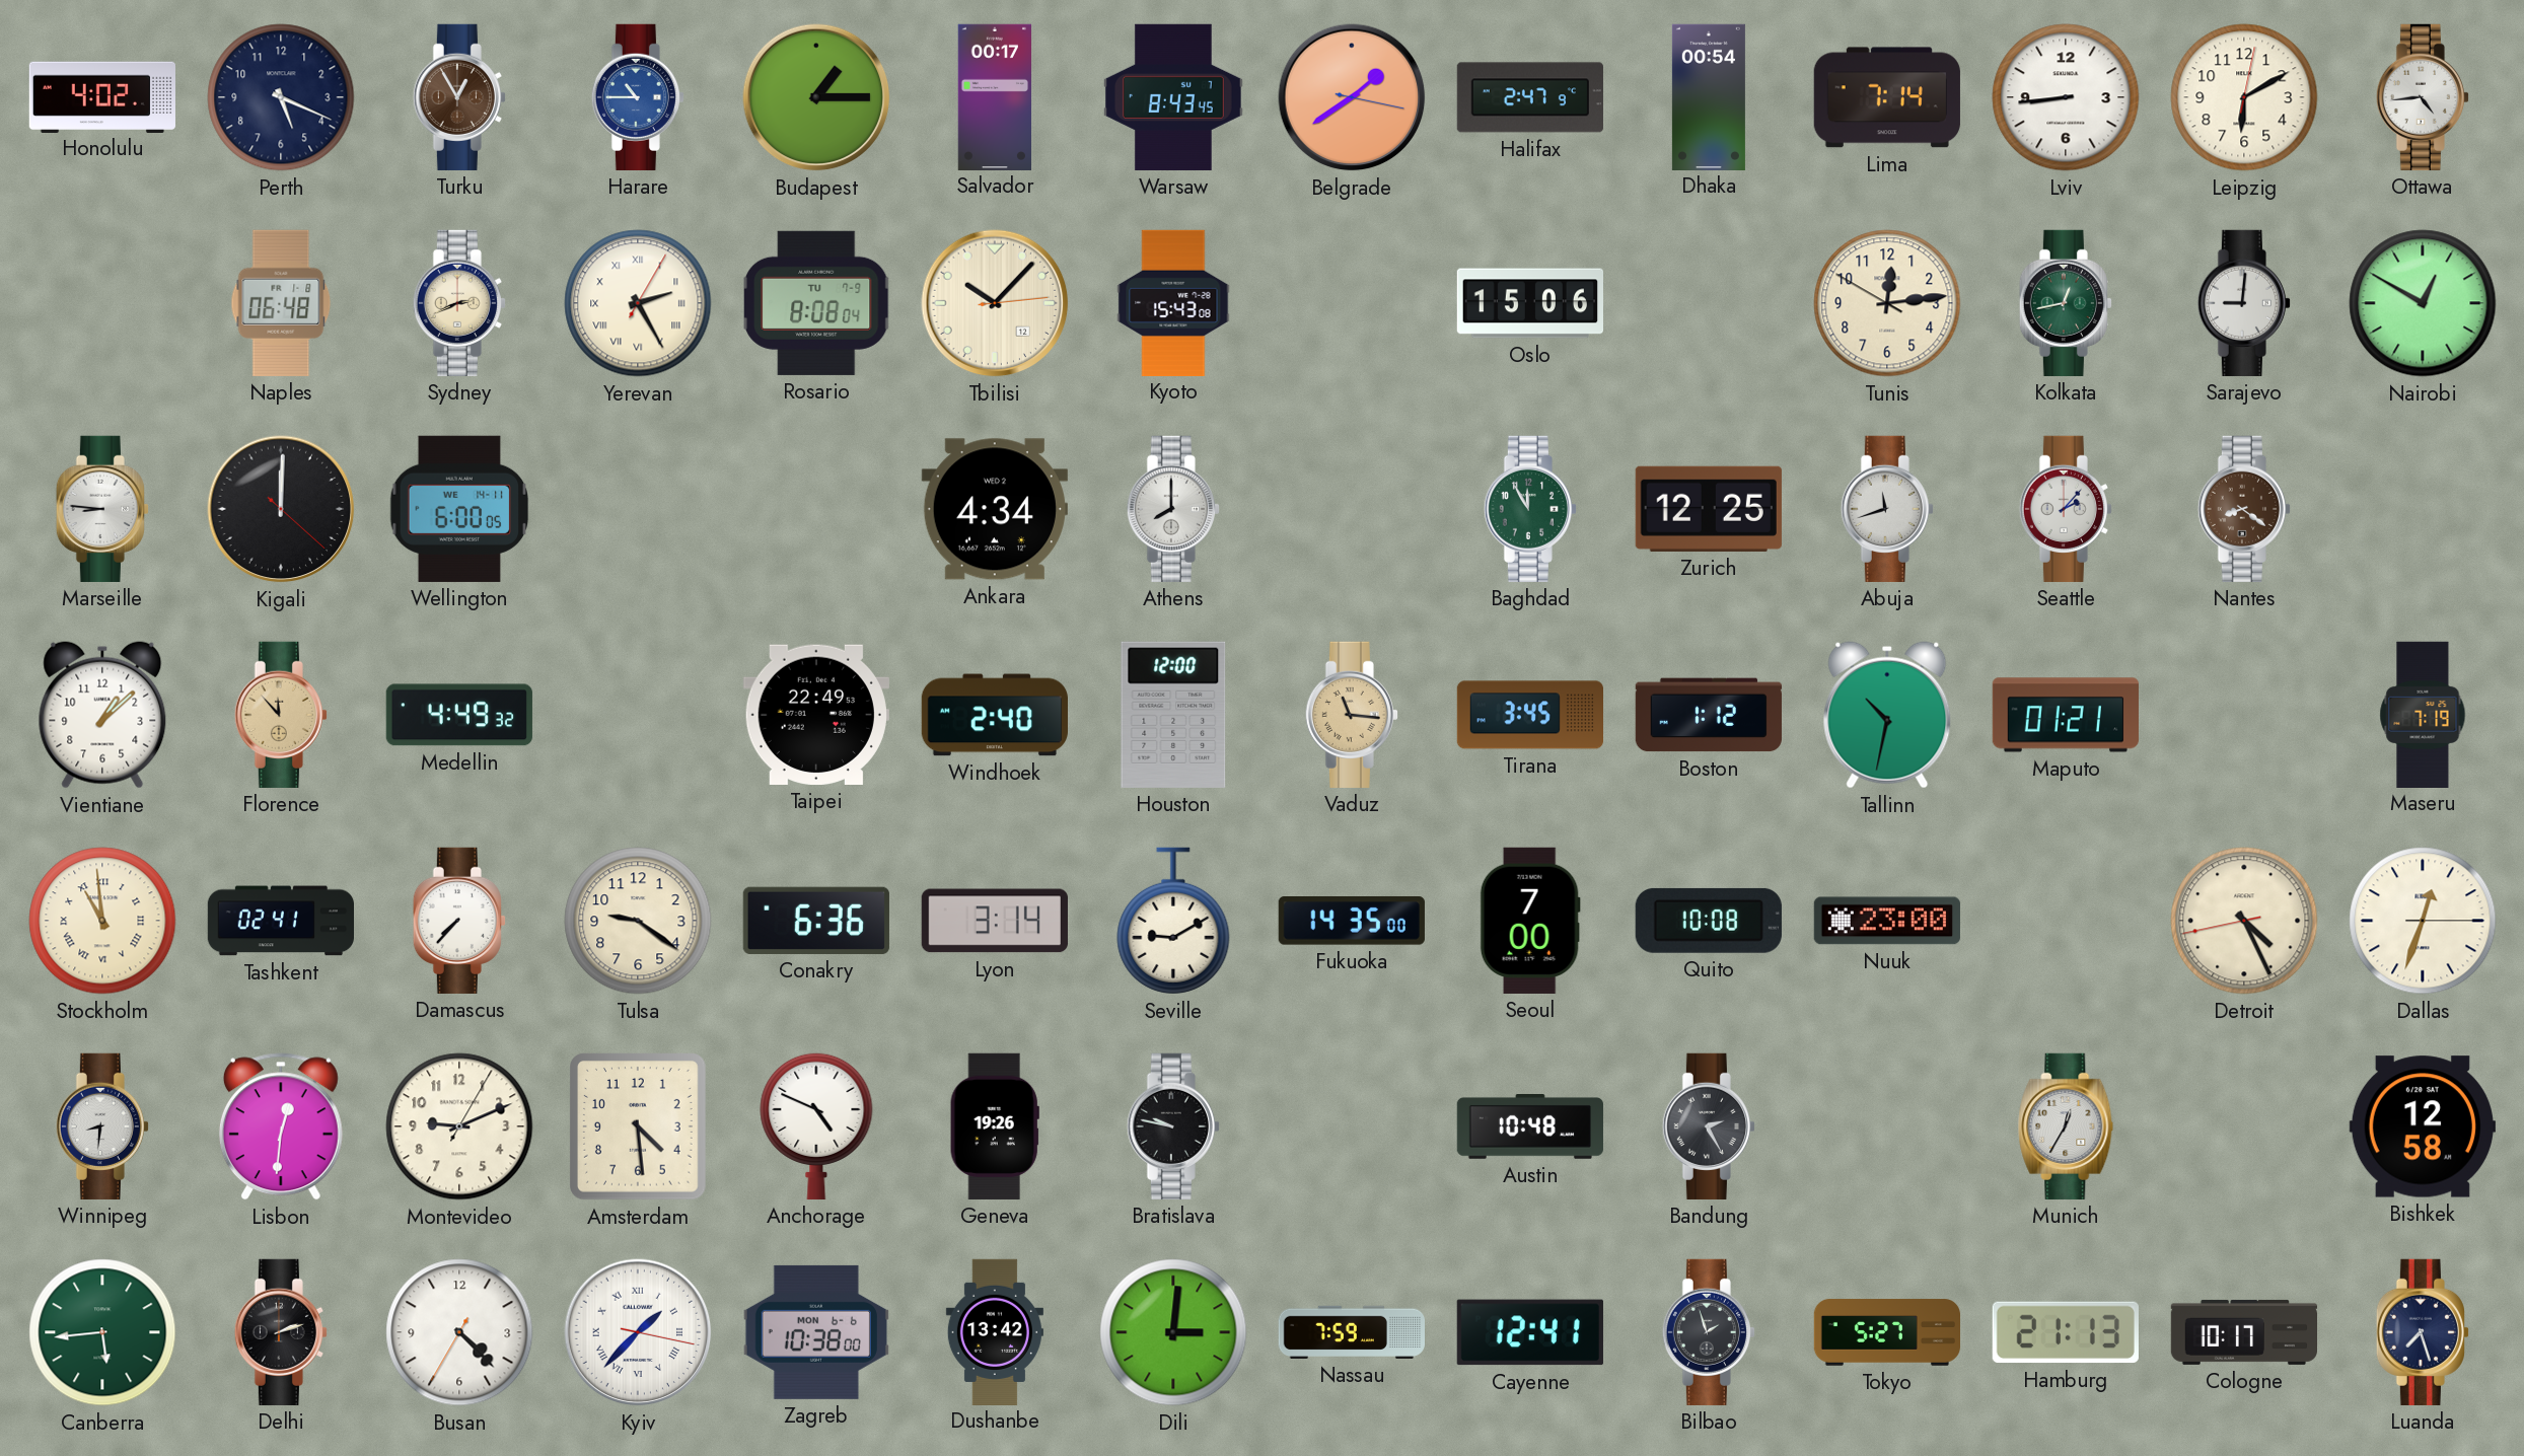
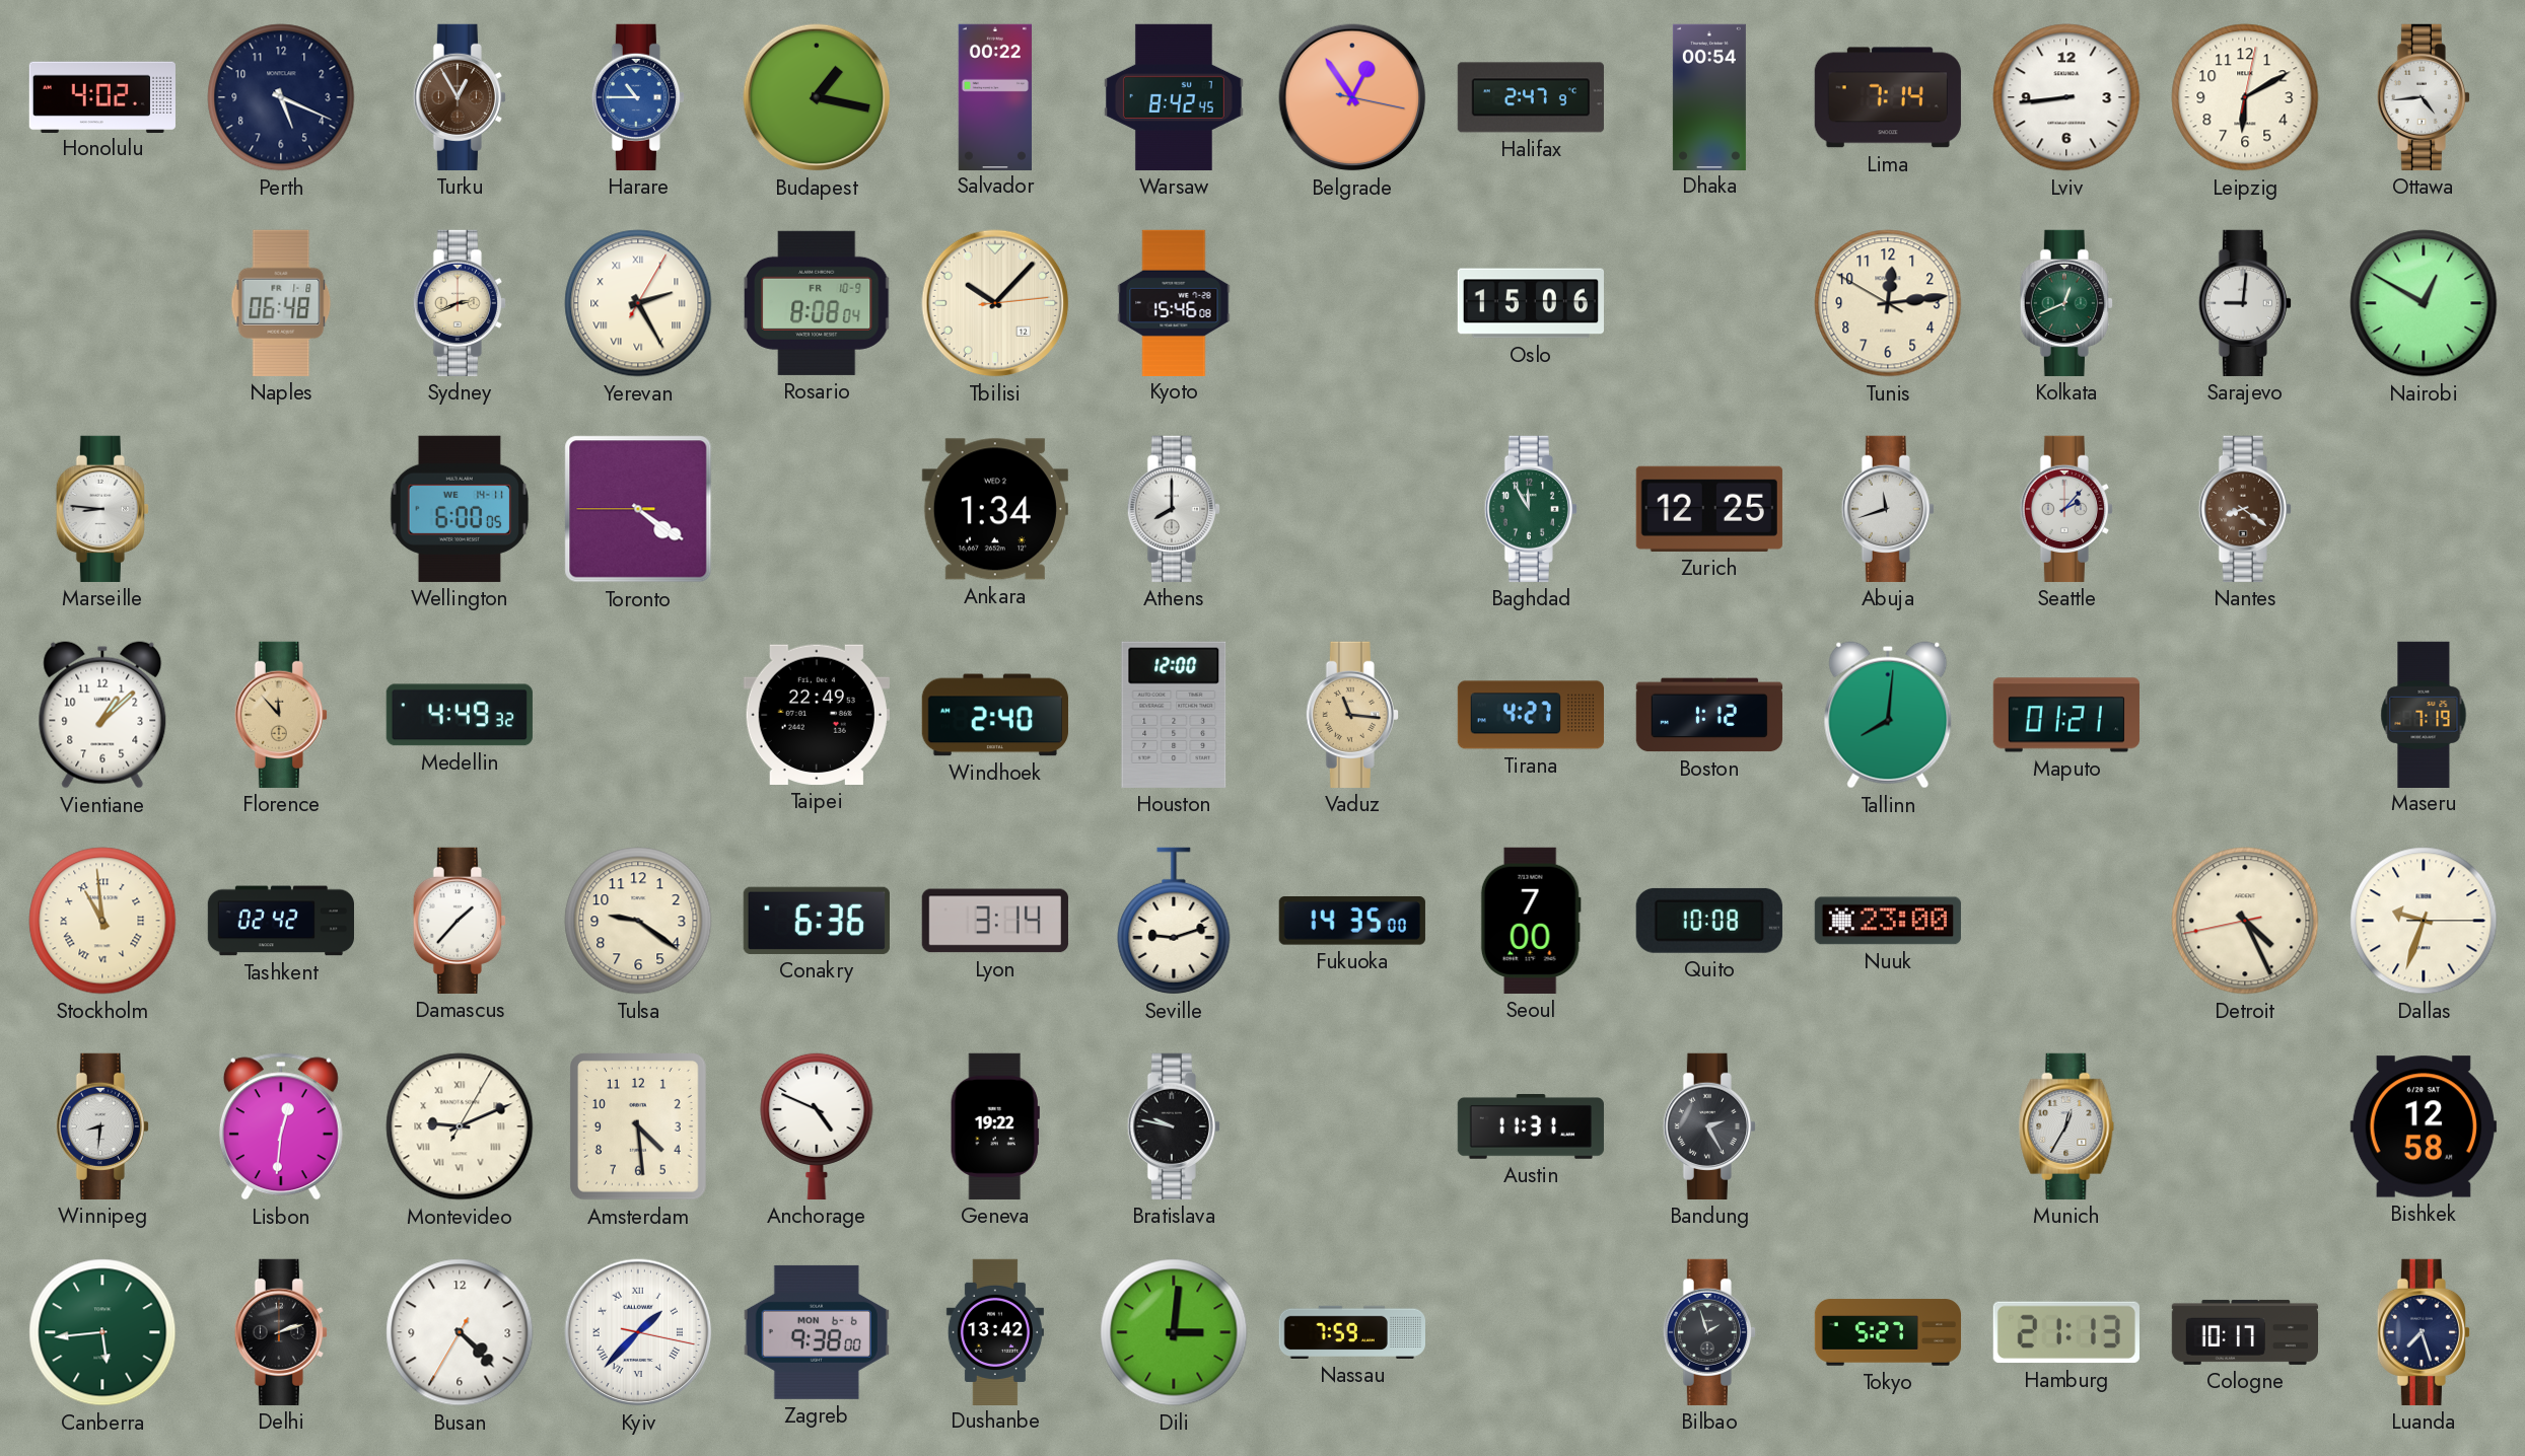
Budapest: 1:15 -> 1:17
Salvador: 00:17 -> 00:22
Warsaw: 8:43 -> 8:42
Belgrade: 1:39 -> 12:54
Rosario date: TU 7-9 -> FR 10-9
Kyoto: 15:43 -> 15:46
Kolkata: 12:43 -> 12:41
Kigali: 12:00 -> none
Toronto: none -> 4:20
Ankara: 4:34 -> 1:34
Tirana: 3:45 -> 4:27
Tallinn: 10:32 -> 8:01
Tashkent: 02:41 -> 02:42
Damascus: 7:37 -> 1:37
Seville: 9:10 -> 9:12
Dallas: 12:33 -> 9:33
Montevideo numerals: Arabic -> Roman
Geneva: 19:26 -> 19:22
Austin: 10:48 -> 11:31
Zagreb: 10:38 -> 9:38
Cayenne: 12:41 -> none
